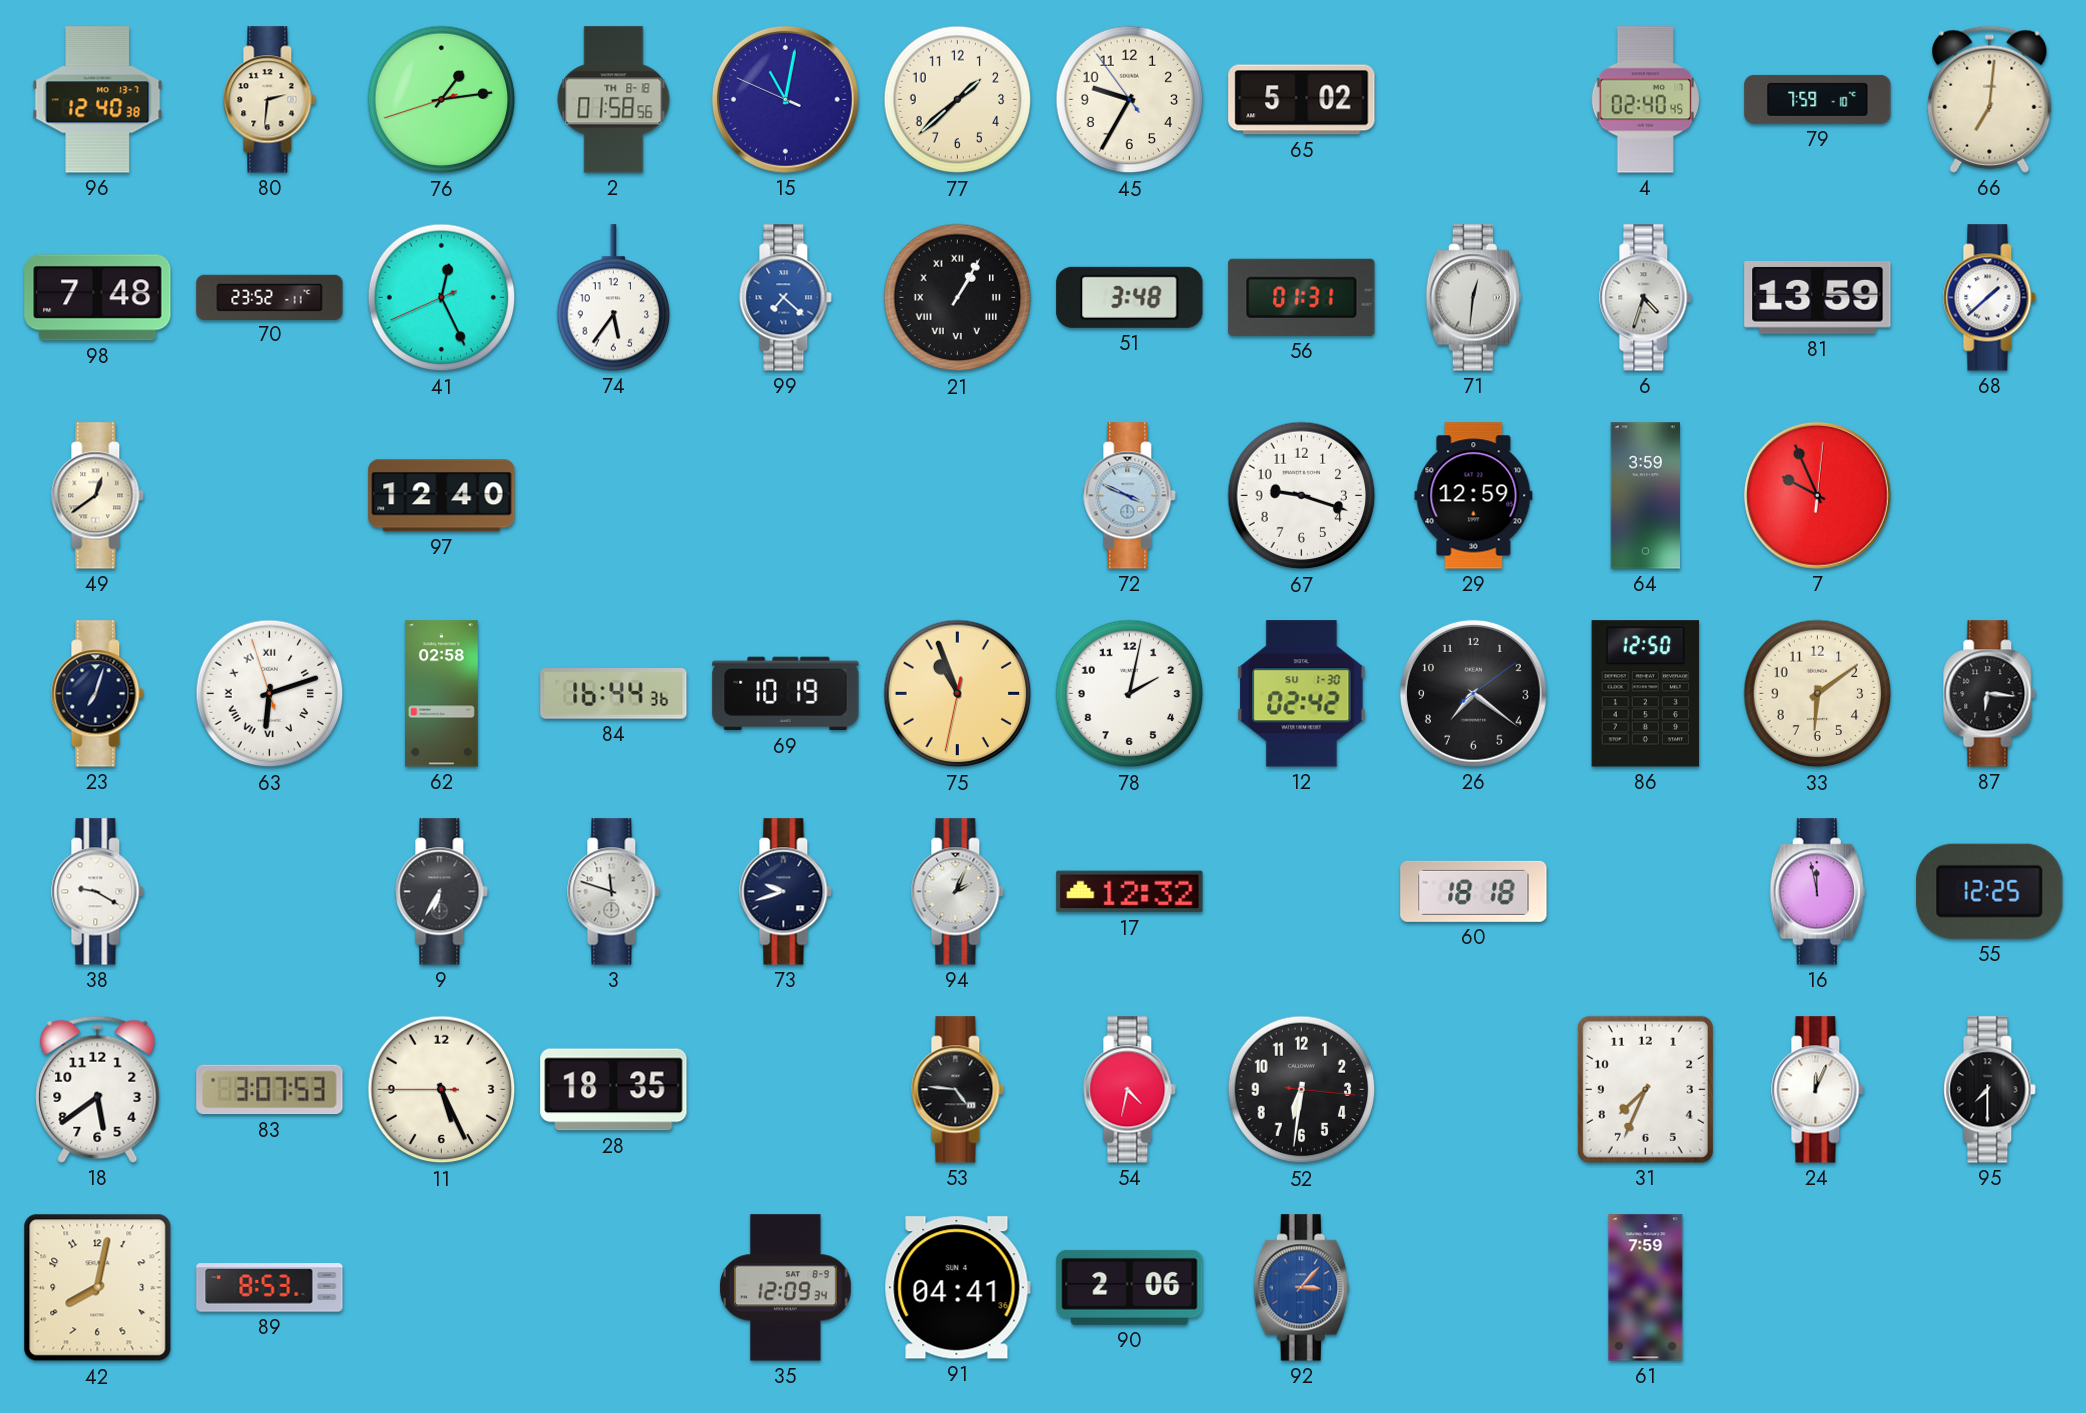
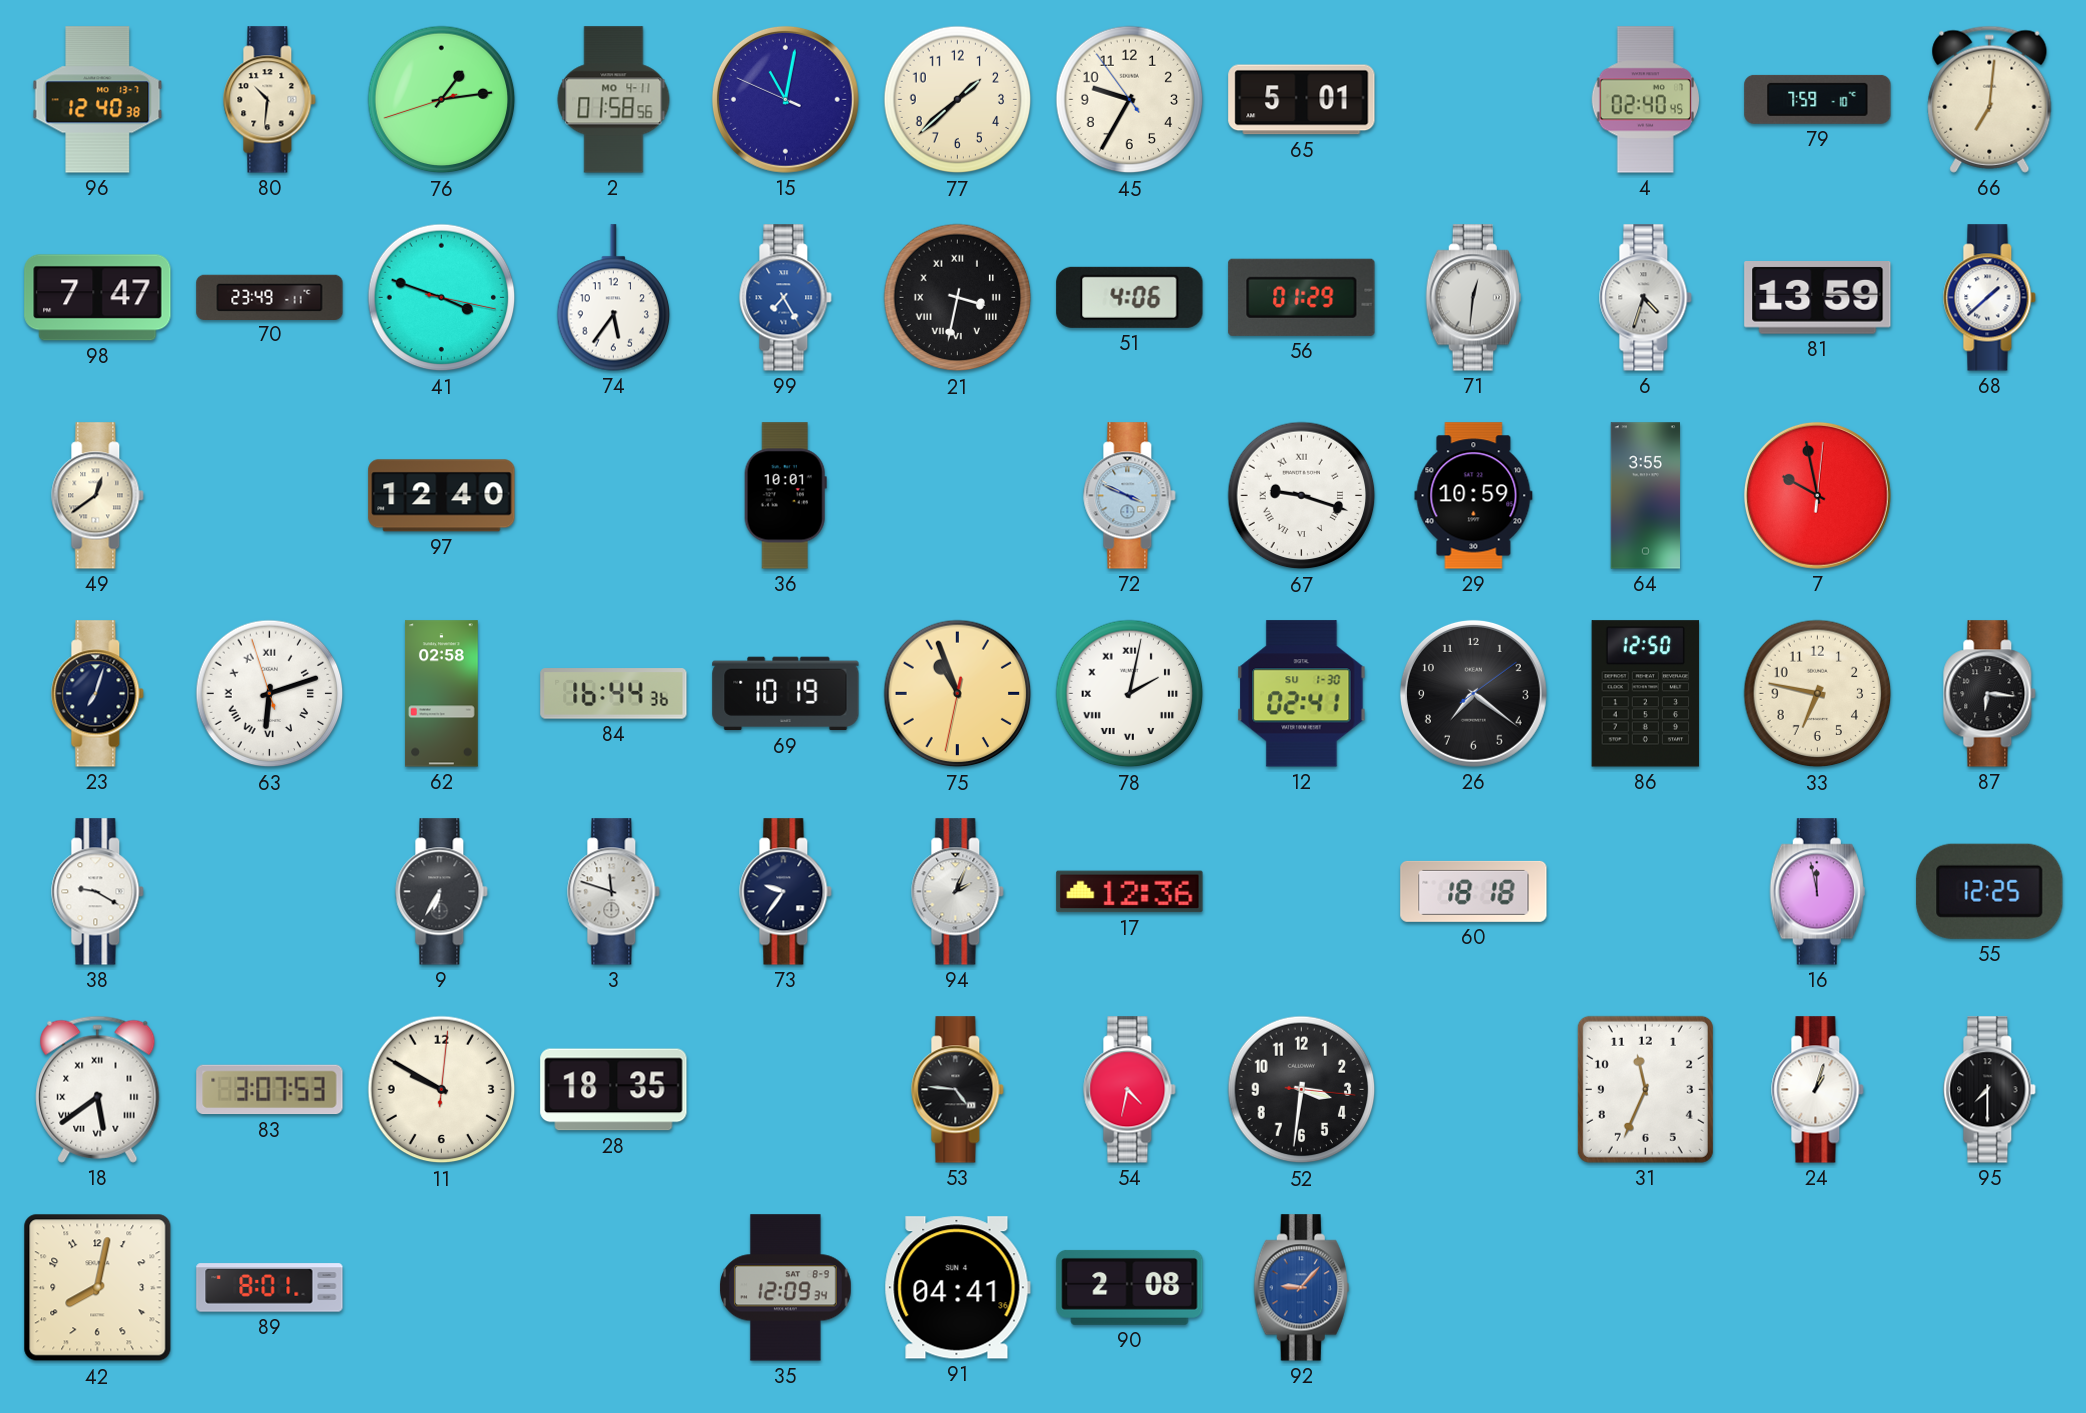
80: 2:31 -> 10:31
2 date: TH 8-18 -> MO 4-11
65: 5:02 -> 5:01
98: 7:48 -> 7:47
70: 23:52 -> 23:49
41: 12:25 -> 3:48
99: 7:22 -> 7:25
21: 1:05 -> 3:32
51: 3:48 -> 4:06
56: 01:31 -> 01:29
36: none -> 10:01
67 numerals: Arabic -> Roman
29: 12:59 -> 10:59
64: 3:59 -> 3:55
7: 9:56 -> 9:58
78 numerals: Arabic -> Roman
12: 02:42 -> 02:41
33: 6:09 -> 6:47
73: 9:42 -> 9:36
17: 12:32 -> 12:36
18 numerals: Arabic -> Roman
11: 5:25 -> 9:50
52: 6:31 -> 3:31
31: 7:34 -> 11:34
24: 12:04 -> 1:03
89: 8:53 -> 8:01
90: 2:06 -> 2:08
92: 3:07 -> 9:07
61: 7:59 -> none
